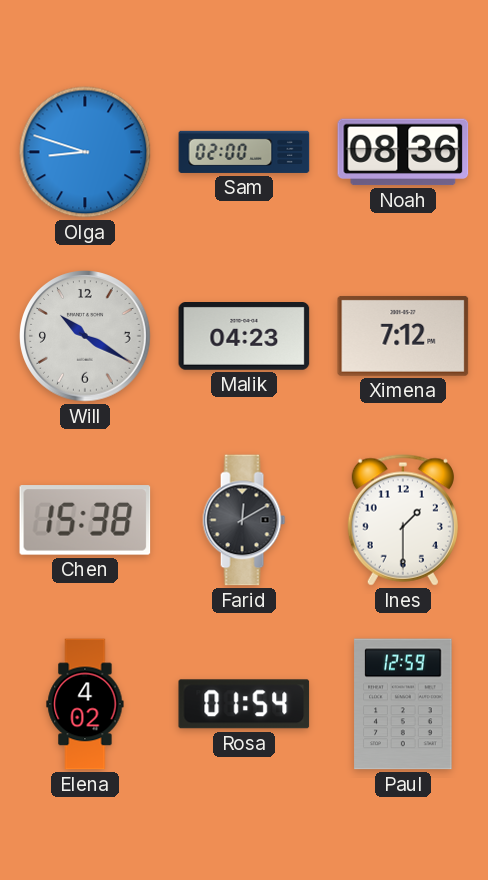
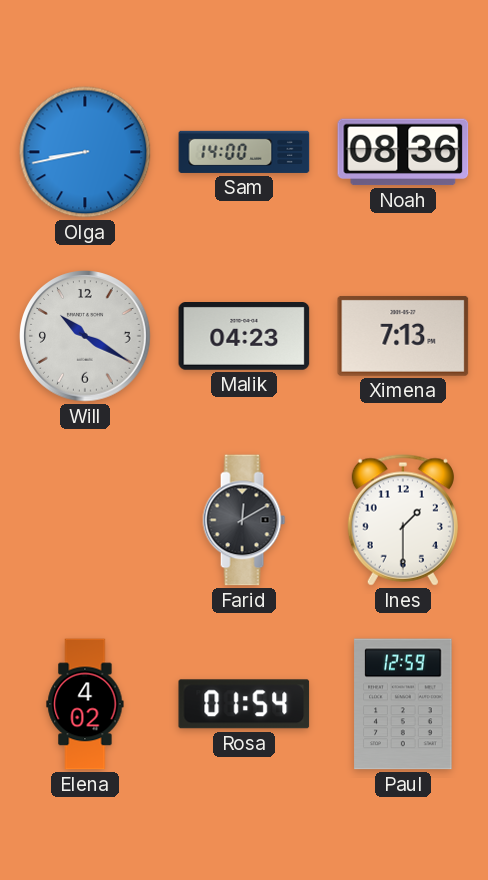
Olga: 8:48 -> 8:43
Sam: 02:00 -> 14:00
Ximena: 7:12 -> 7:13
Chen: 15:38 -> none
